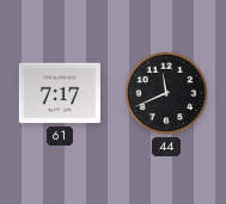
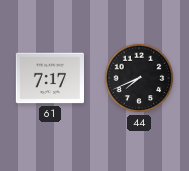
44: 11:41 -> 7:41
